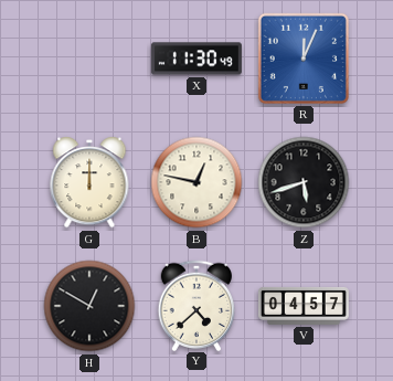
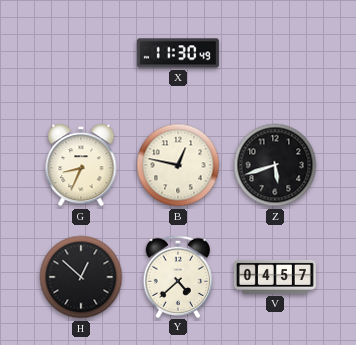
R: 12:04 -> none
G: 12:00 -> 8:34
H: 12:50 -> 12:52
